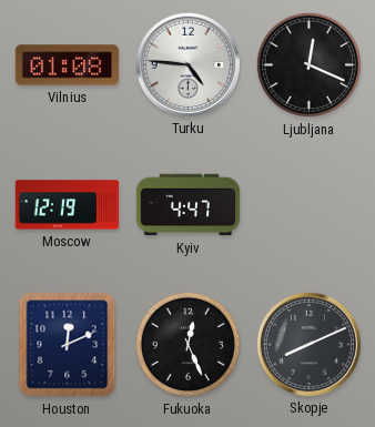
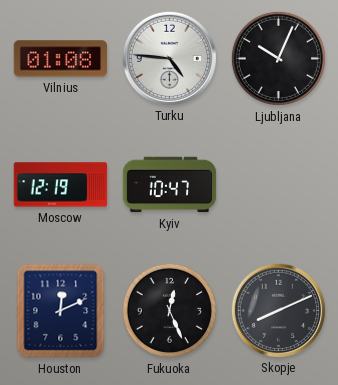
Ljubljana: 12:19 -> 10:04
Kyiv: 4:47 -> 10:47
